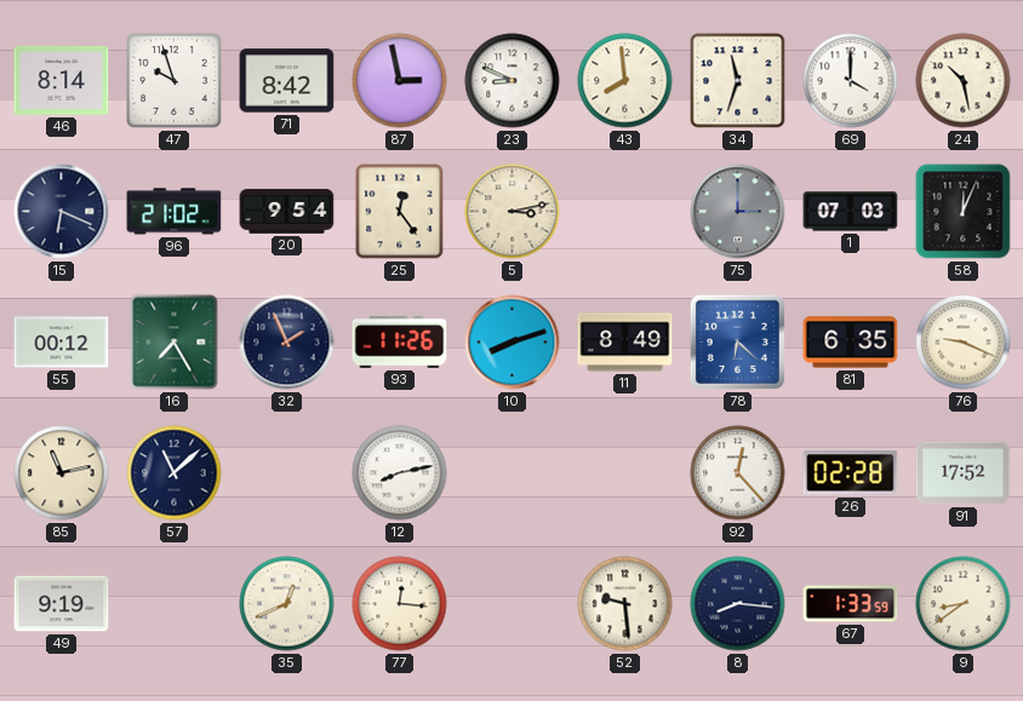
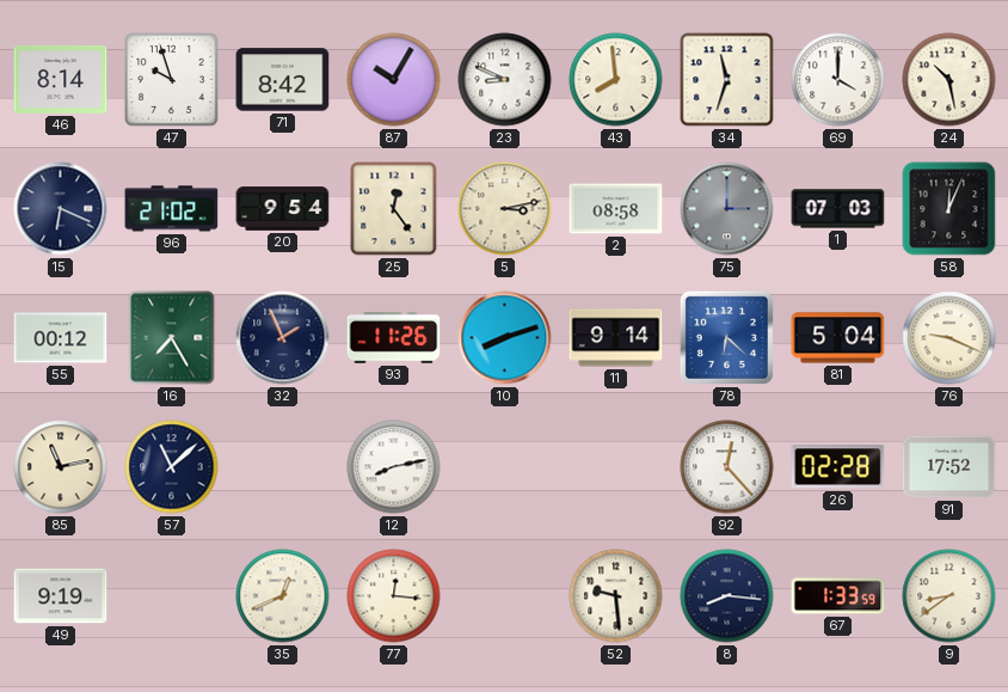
87: 2:58 -> 10:05
2: none -> 08:58
11: 8:49 -> 9:14
81: 6:35 -> 5:04
